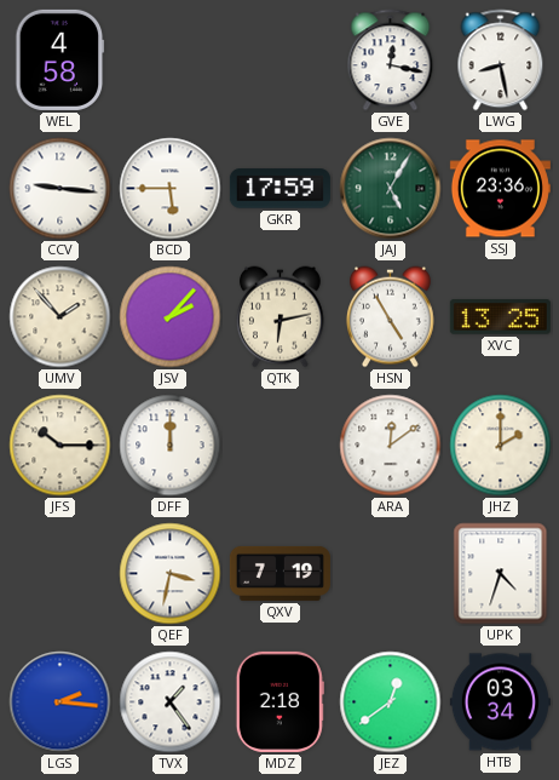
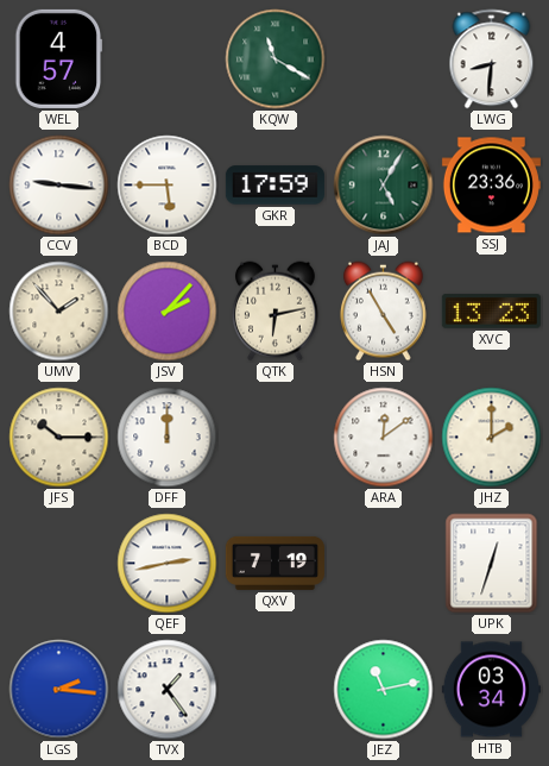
WEL: 4:58 -> 4:57
KQW: none -> 11:20
GVE: 12:17 -> none
LWG: 8:28 -> 8:31
XVC: 13:25 -> 13:23
QEF: 3:32 -> 2:43
UPK: 4:33 -> 12:33
MDZ: 2:18 -> none
JEZ: 12:39 -> 11:13
